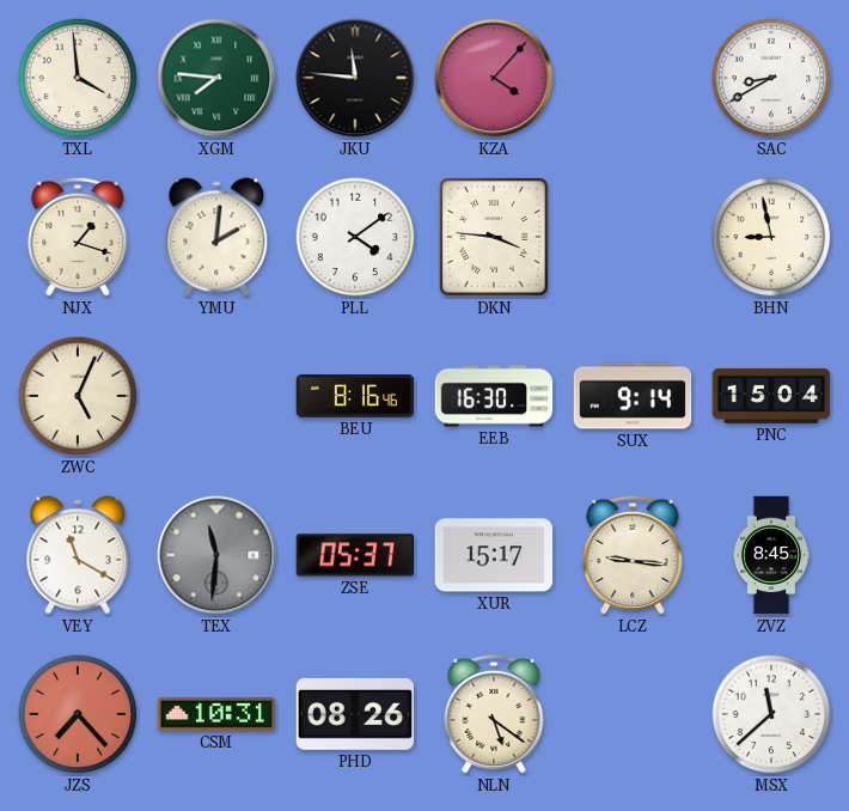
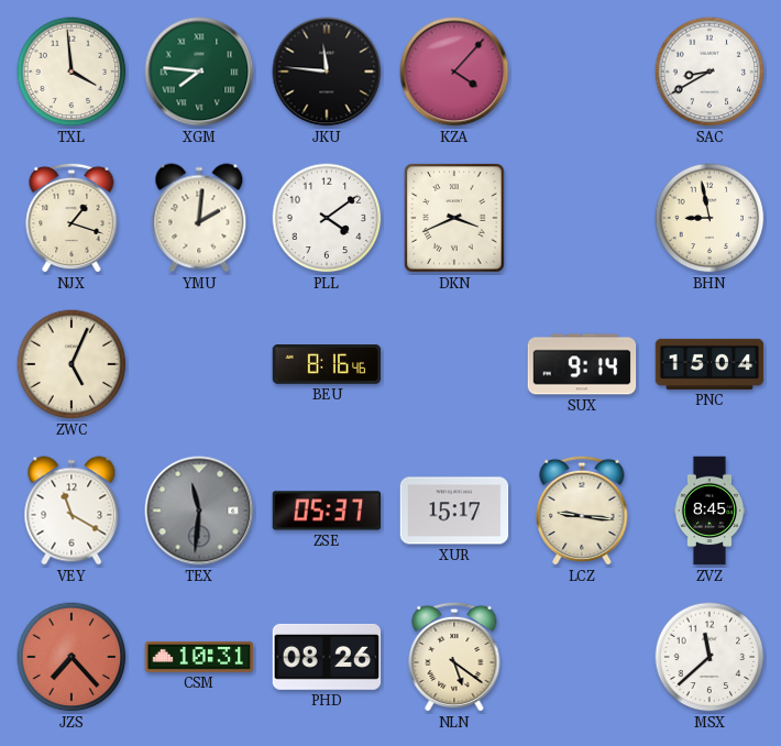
DKN: 3:46 -> 3:41
EEB: 16:30 -> none
